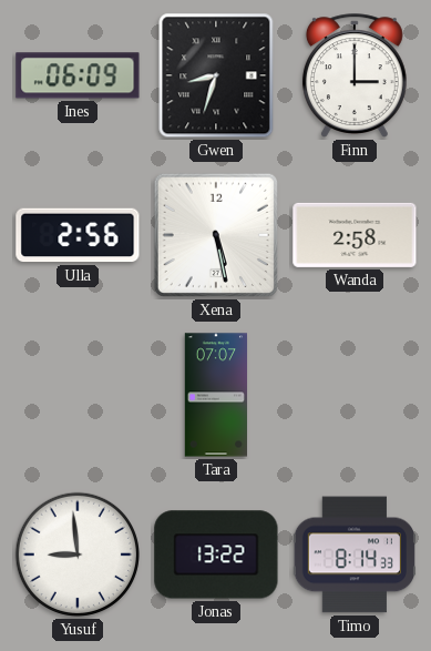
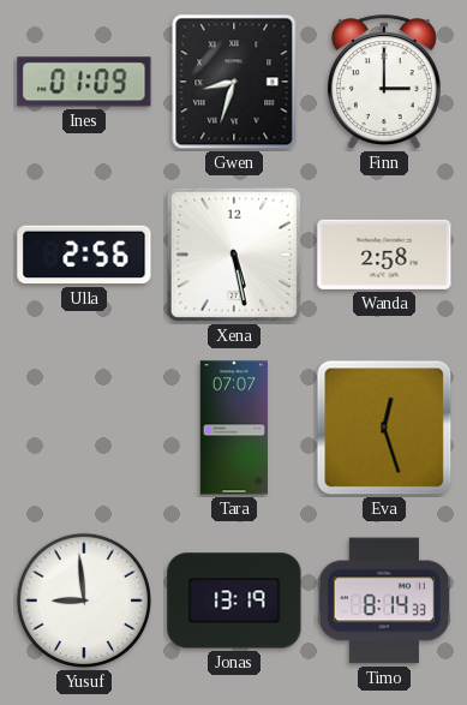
Ines: 06:09 -> 01:09
Eva: none -> 12:27
Jonas: 13:22 -> 13:19
